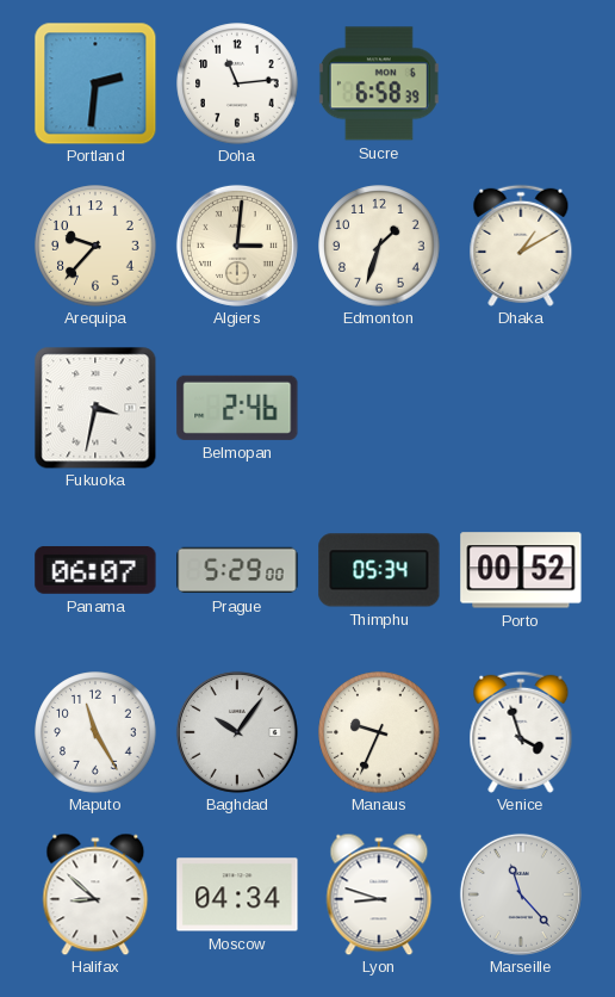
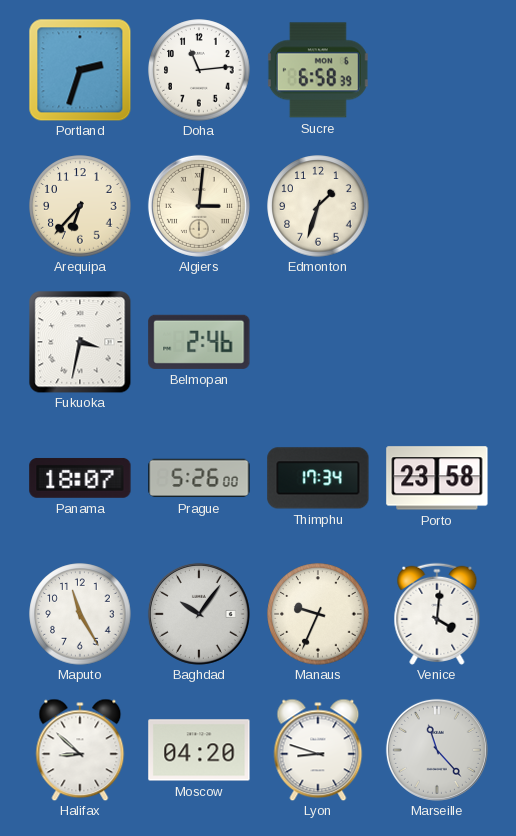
Portland: 2:31 -> 2:33
Arequipa: 9:37 -> 6:37
Dhaka: 1:10 -> none
Panama: 06:07 -> 18:07
Prague: 5:29 -> 5:26
Thimphu: 05:34 -> 17:34
Porto: 00:52 -> 23:58
Venice: 3:57 -> 4:01
Moscow: 04:34 -> 04:20
